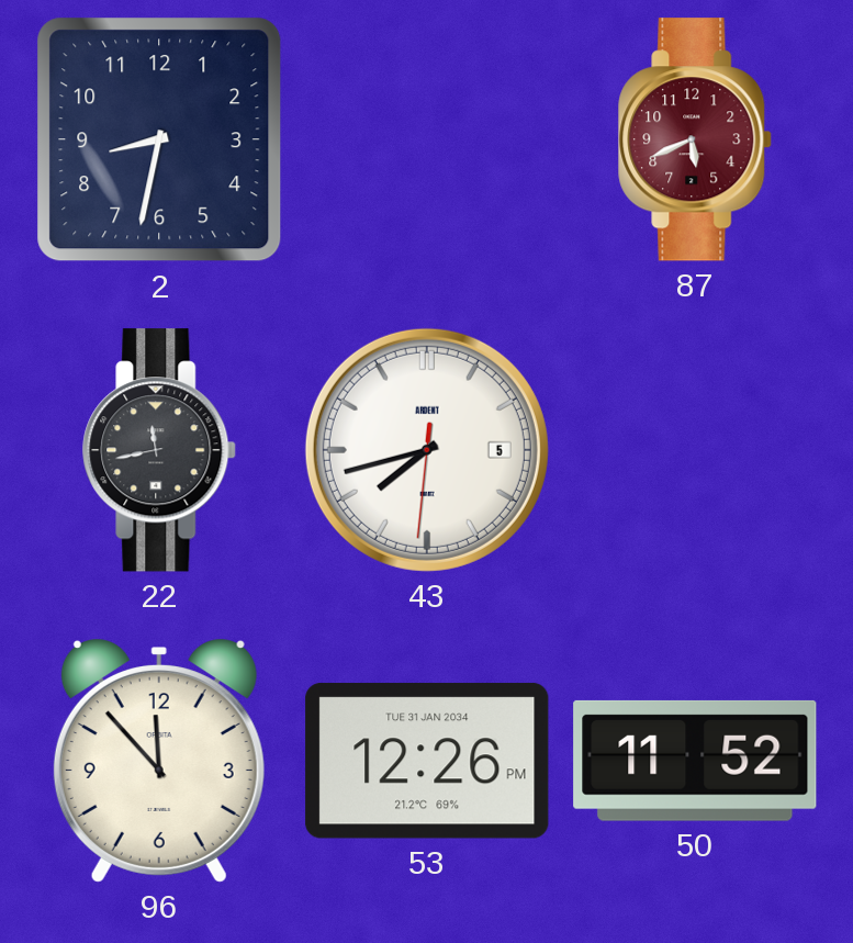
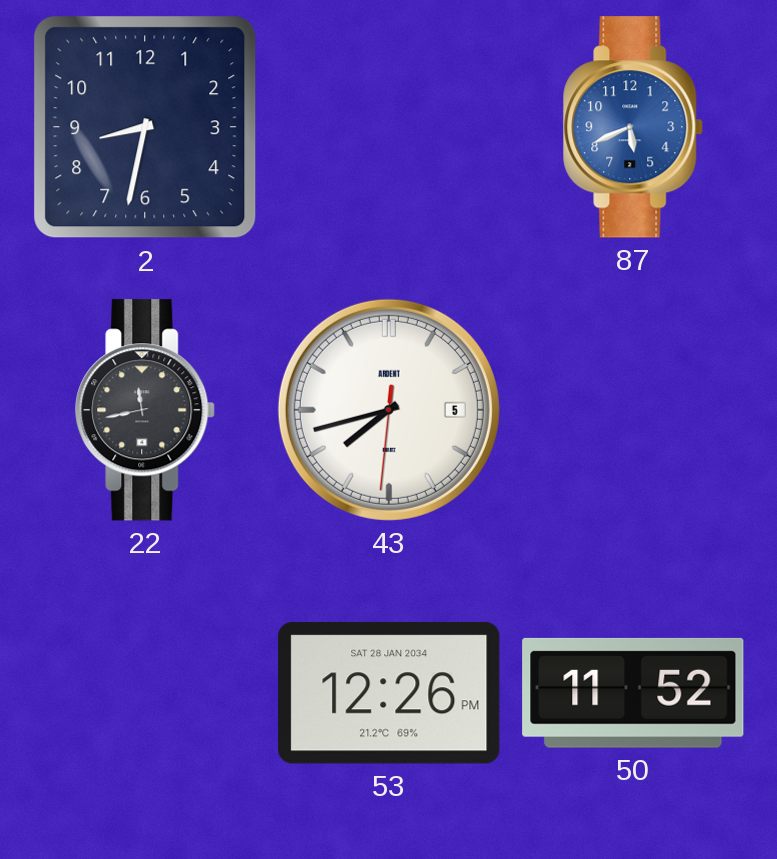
87 dial: burgundy -> blue
96: 11:53 -> none
53 date: TUE 31 JAN 2034 -> SAT 28 JAN 2034
